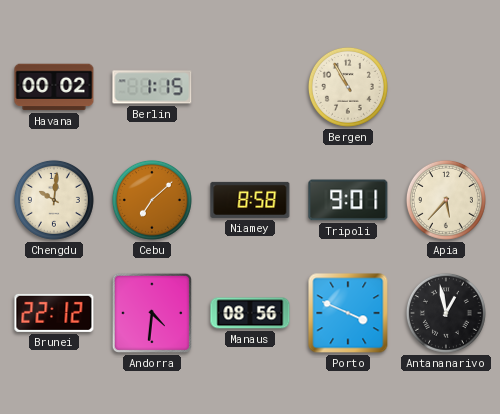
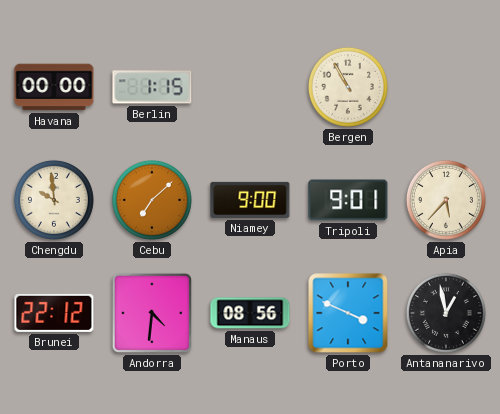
Havana: 00:02 -> 00:00
Chengdu: 10:01 -> 9:59
Niamey: 8:58 -> 9:00
